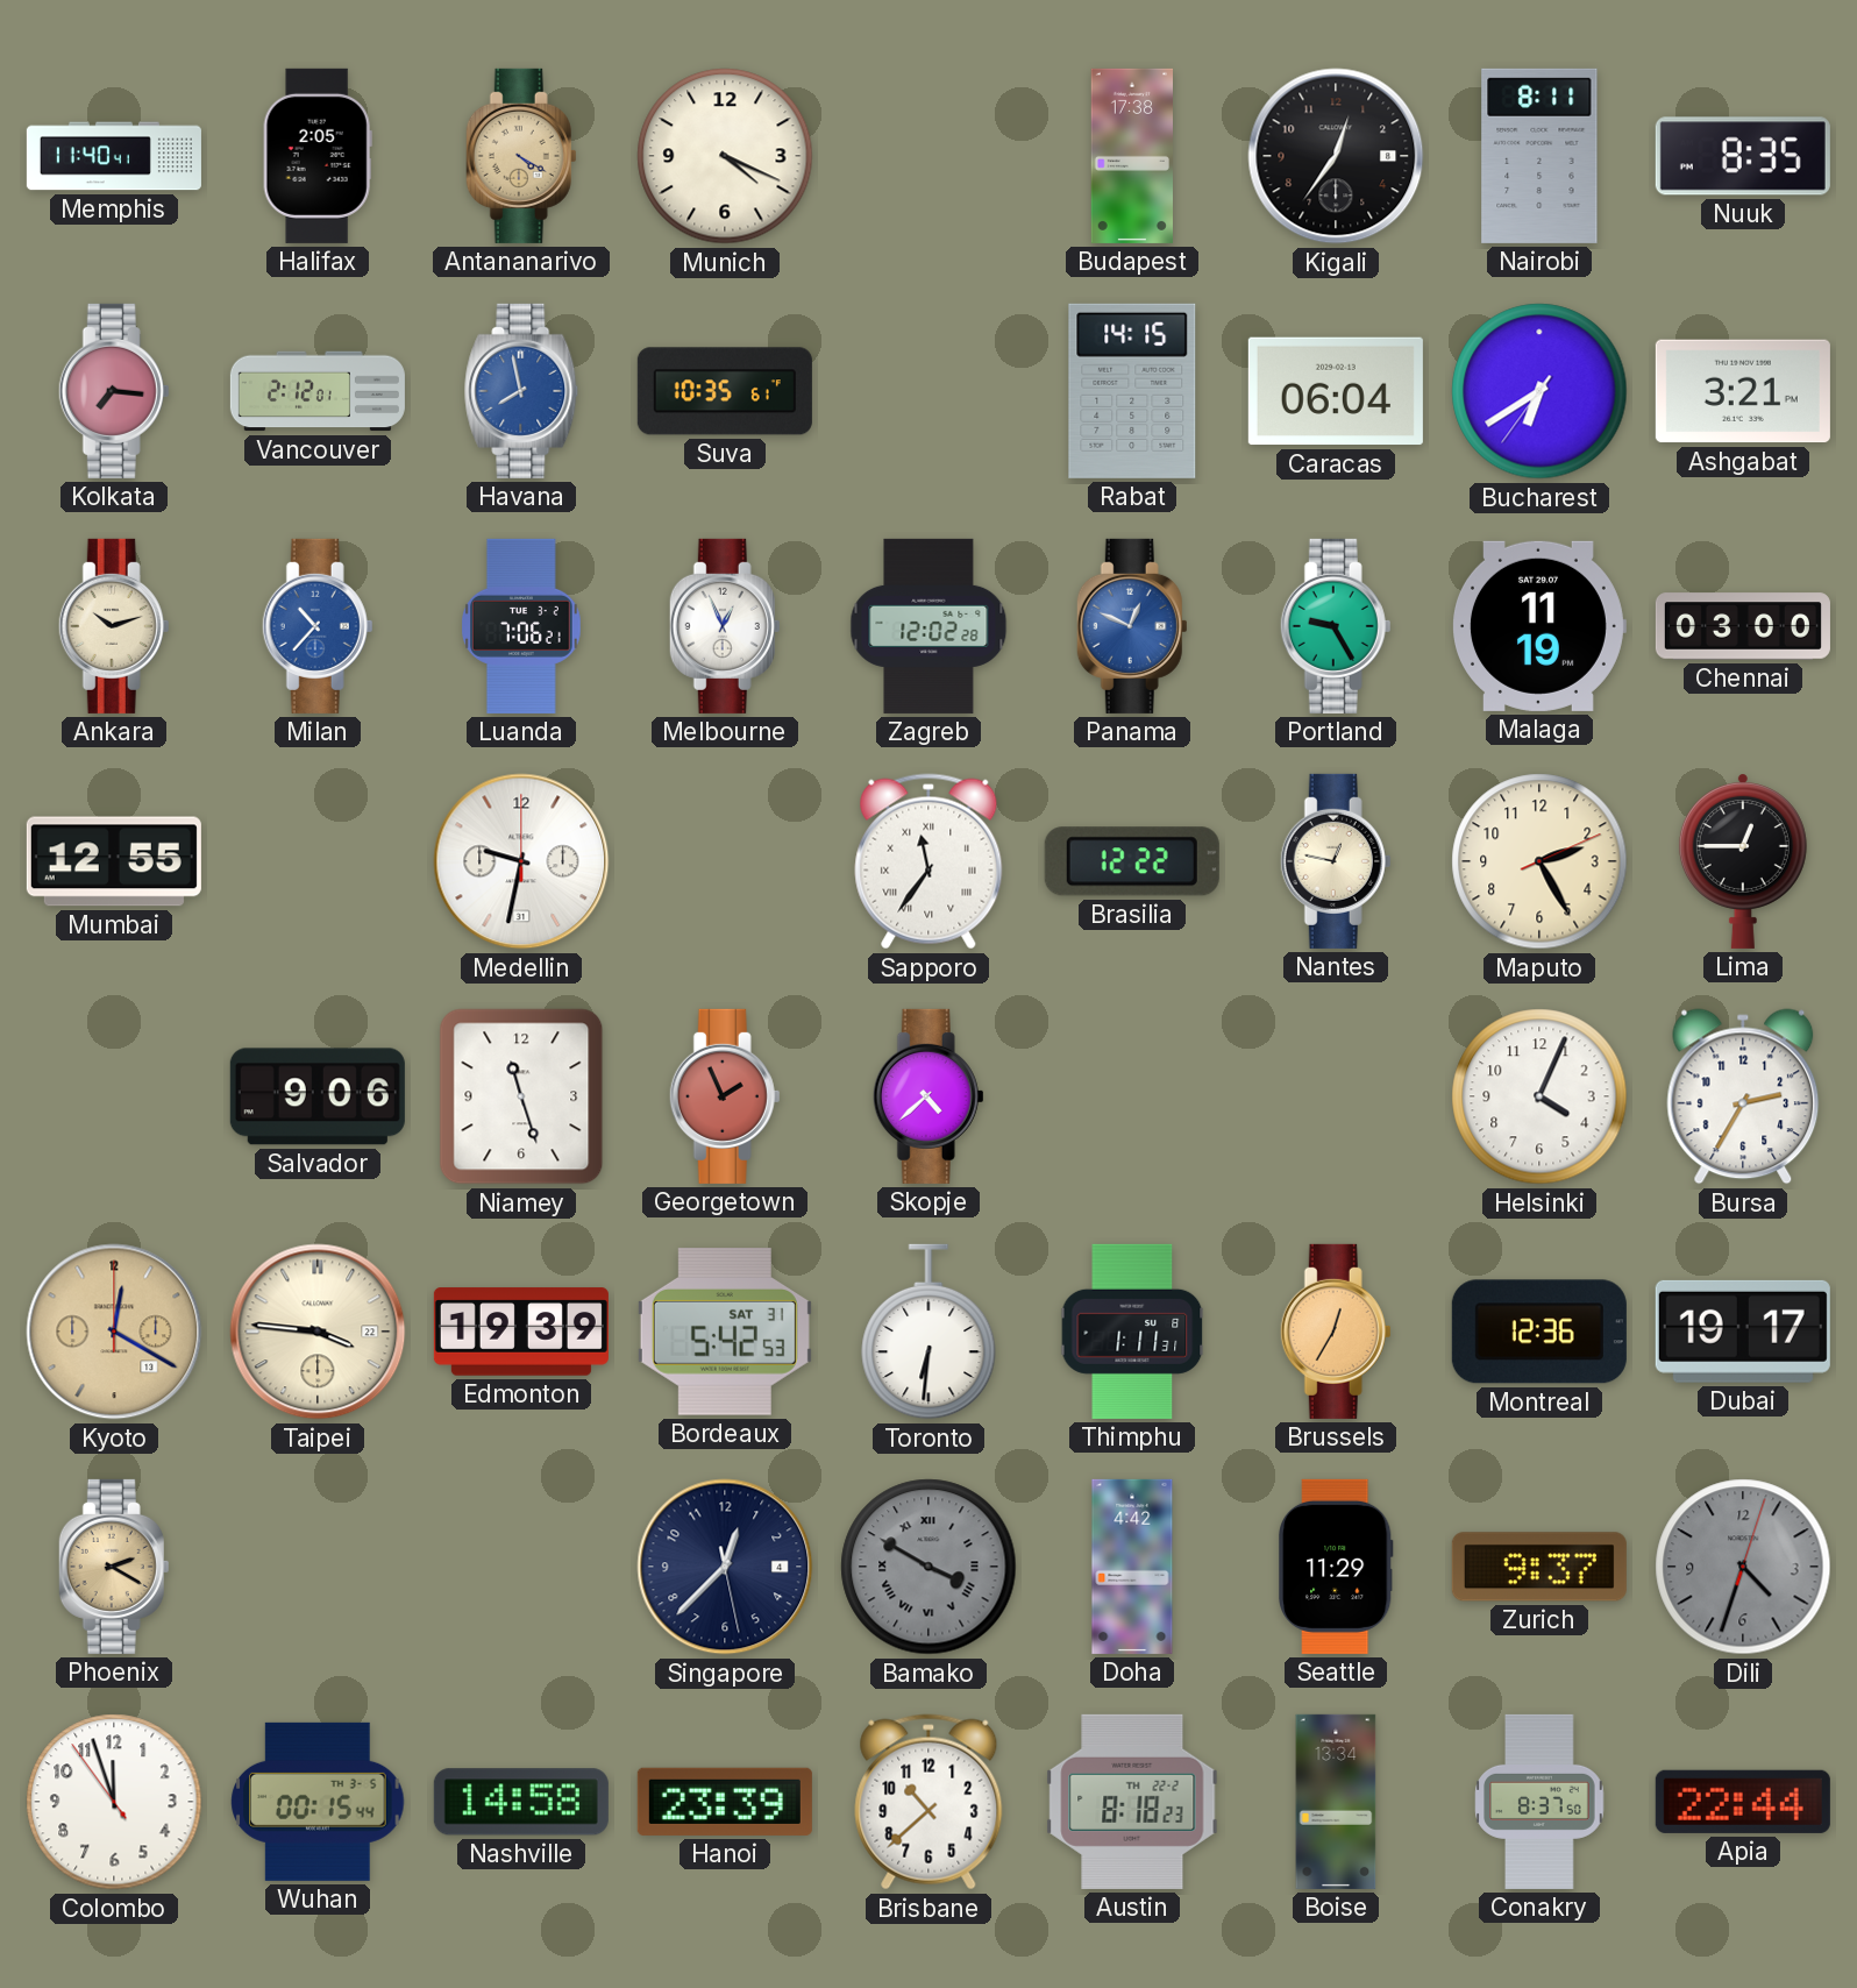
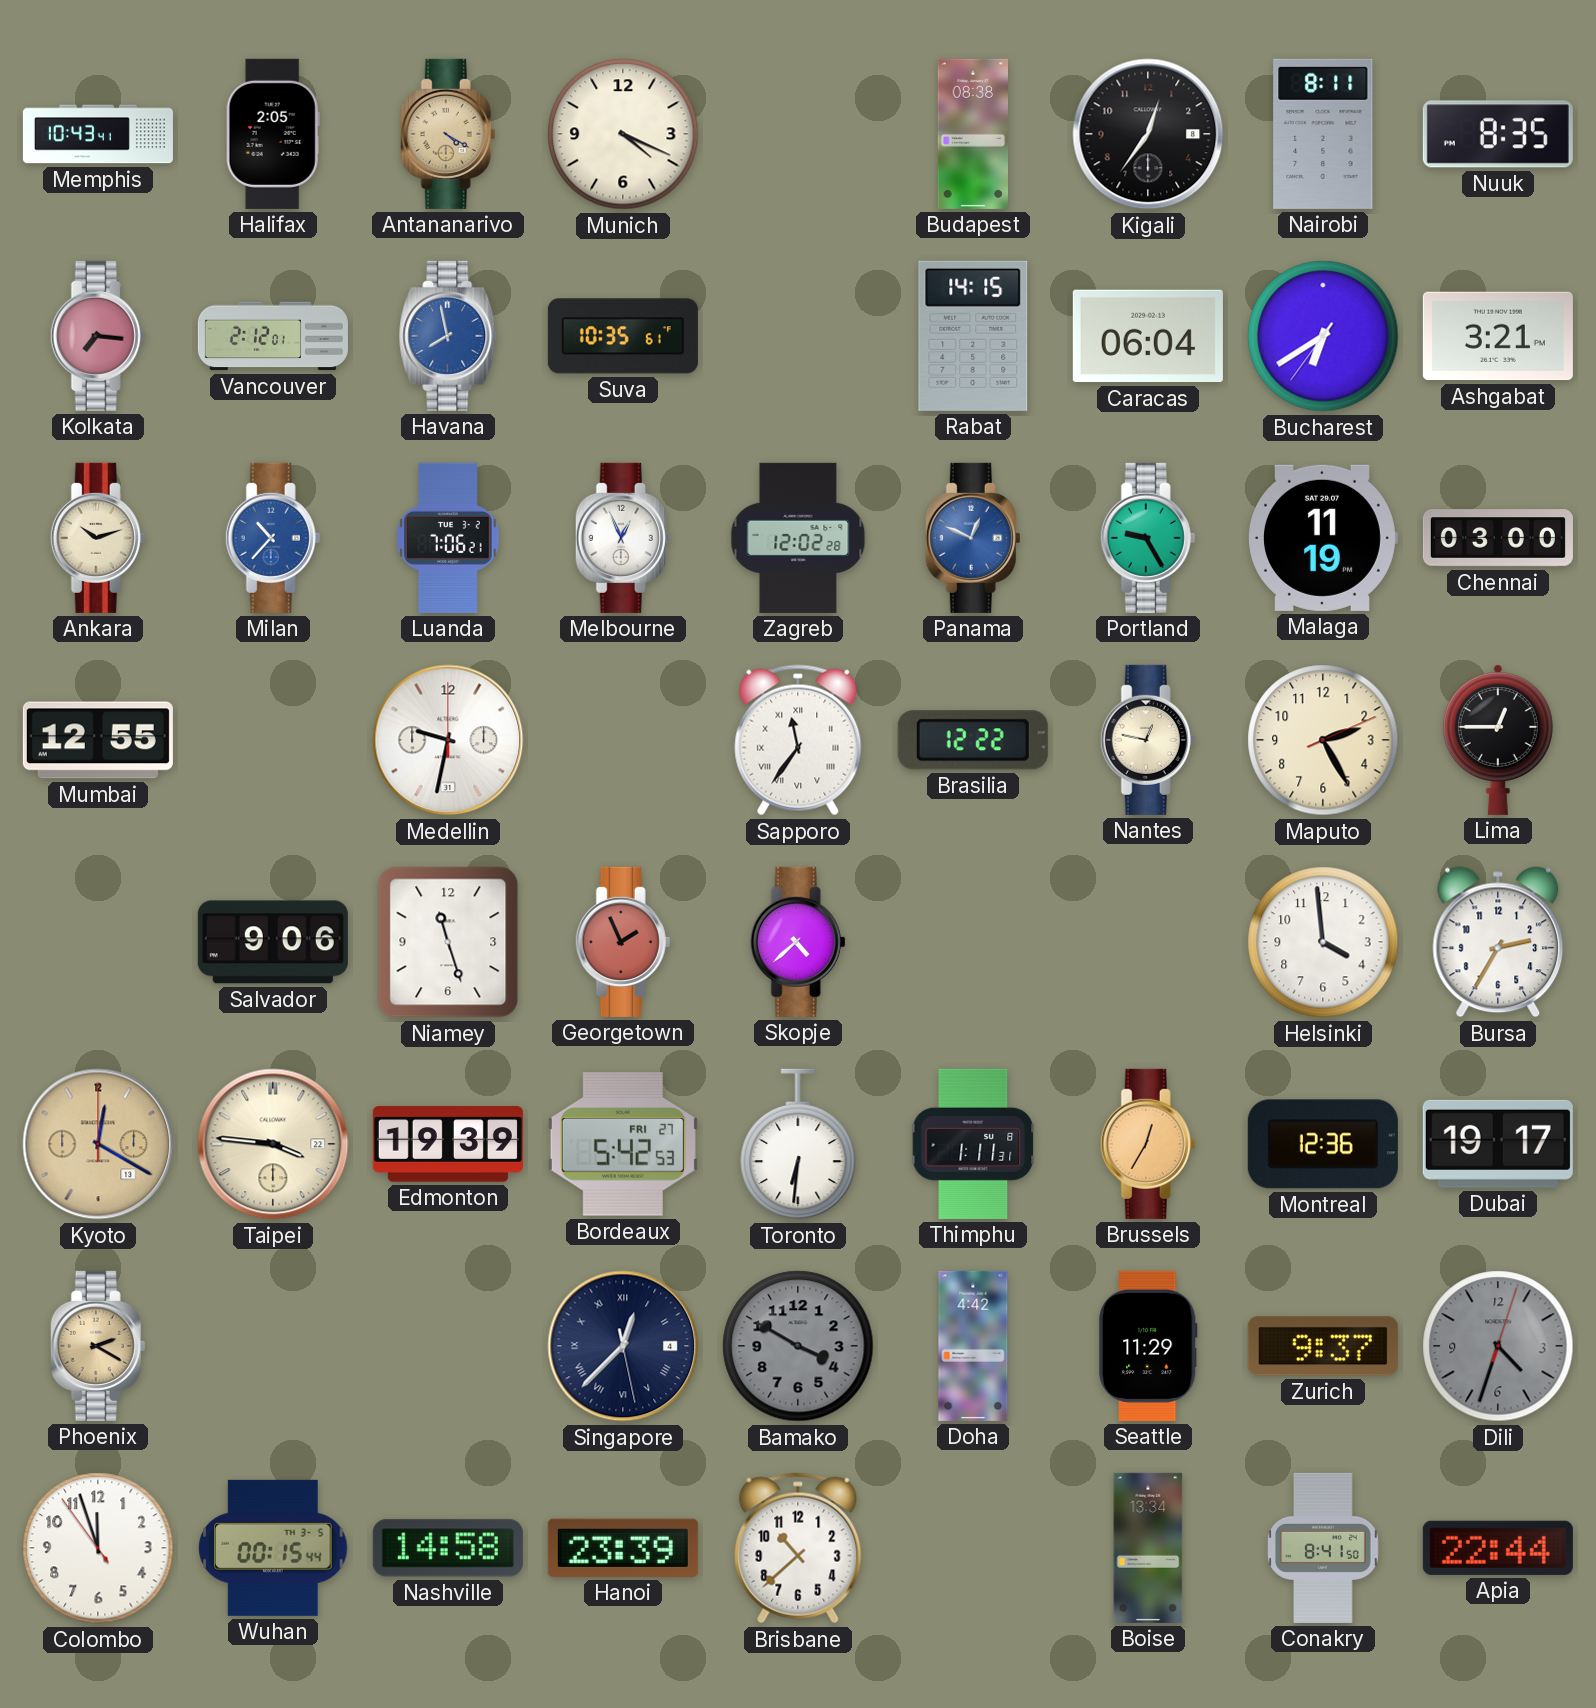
Memphis: 11:40 -> 10:43
Budapest: 17:38 -> 08:38
Helsinki: 4:04 -> 3:59
Bordeaux date: SAT 31 -> FRI 27
Singapore numerals: Arabic -> Roman
Bamako numerals: Roman -> Arabic
Austin: 8:18 -> none
Conakry: 8:37 -> 8:41
